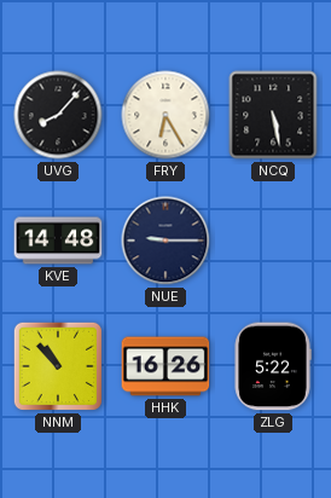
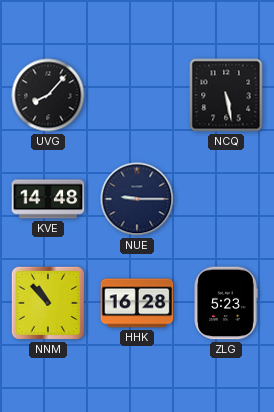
FRY: 6:25 -> none
HHK: 16:26 -> 16:28
ZLG: 5:22 -> 5:23
